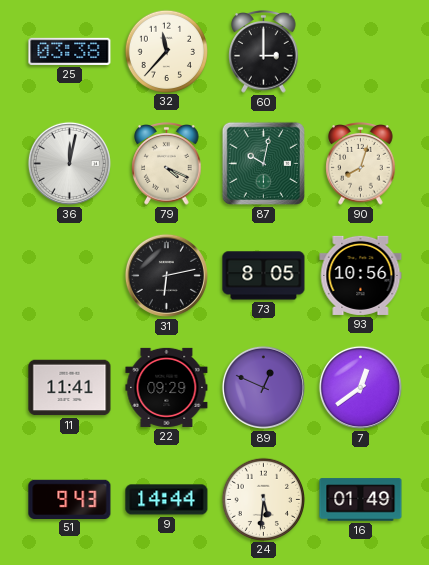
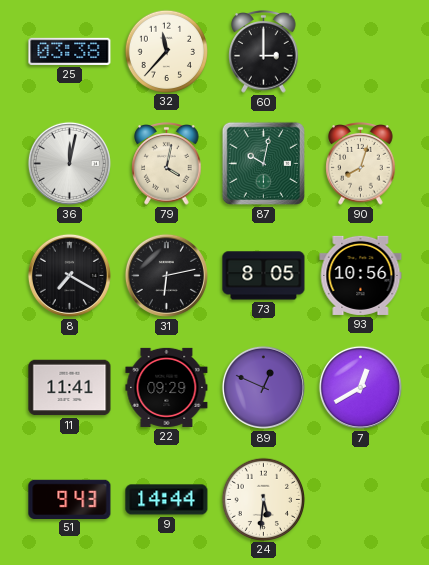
79: 4:19 -> 4:02
8: none -> 7:20
7: 12:39 -> 12:40
16: 01:49 -> none
